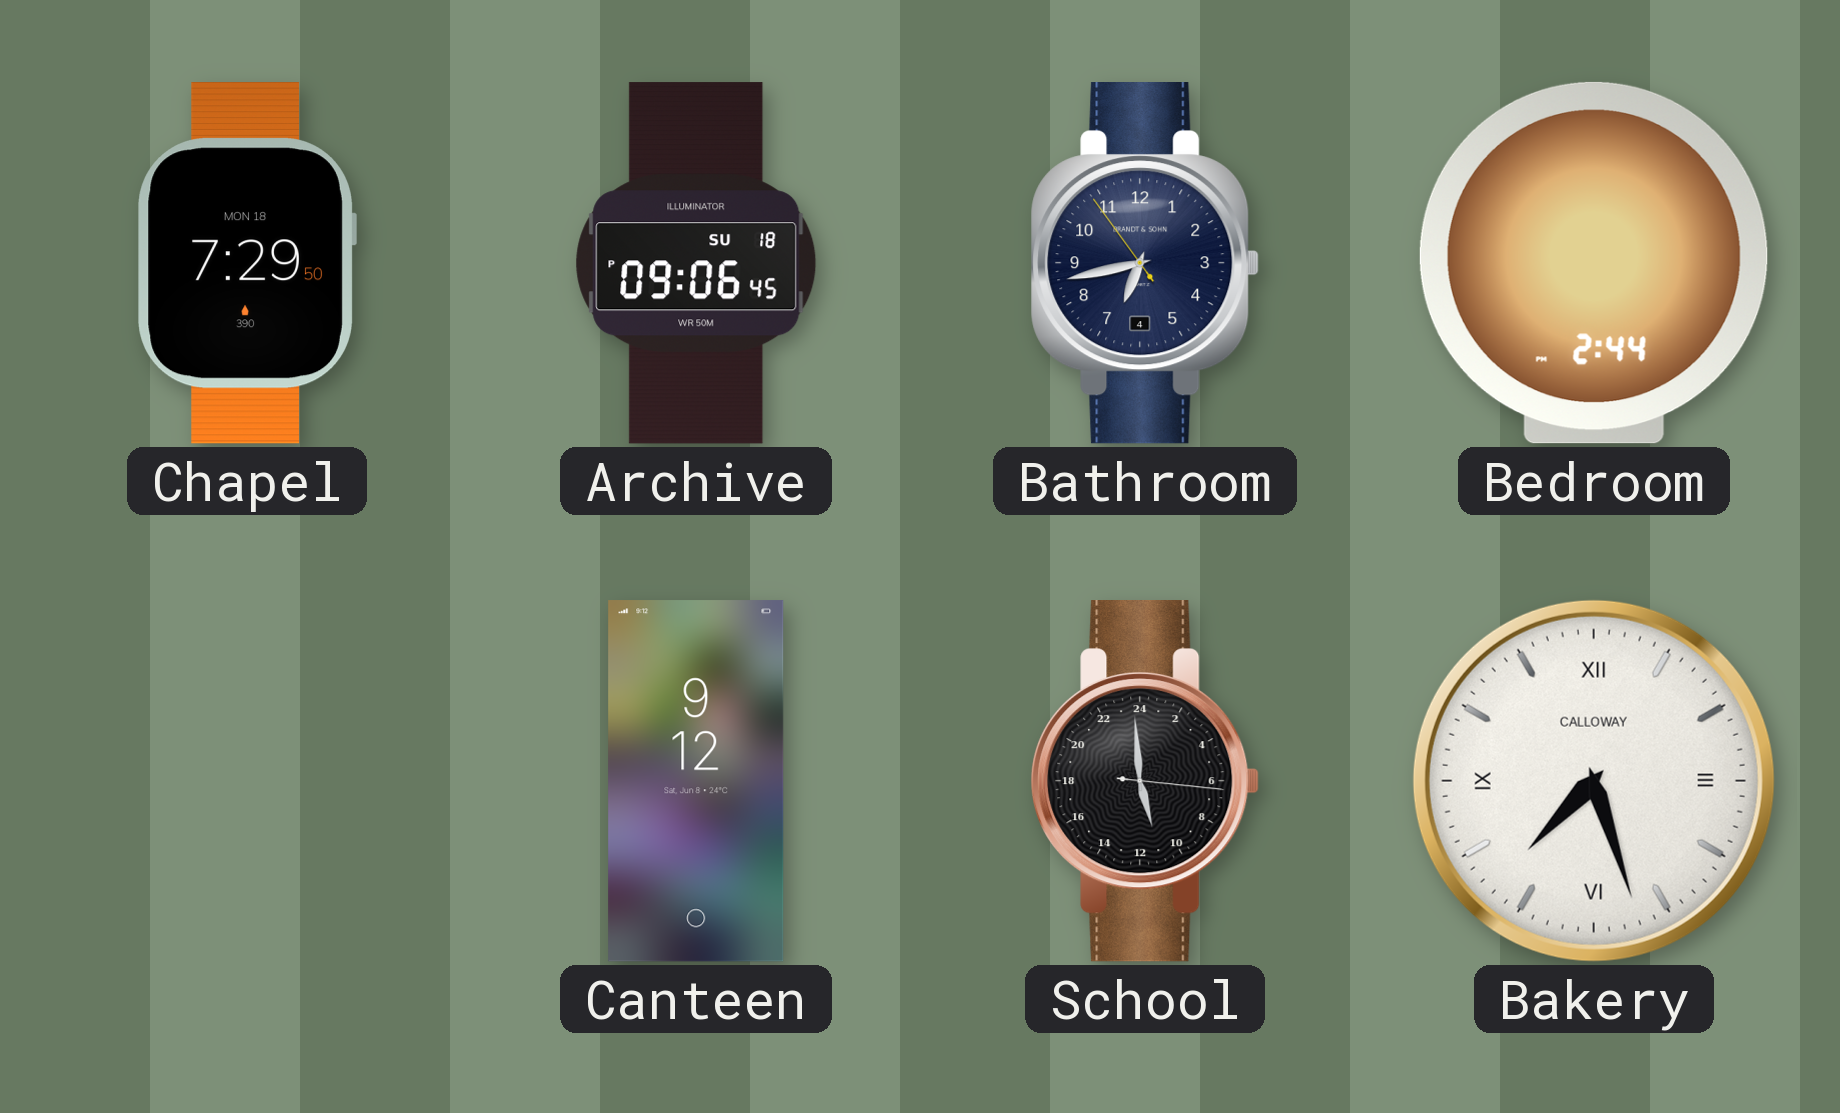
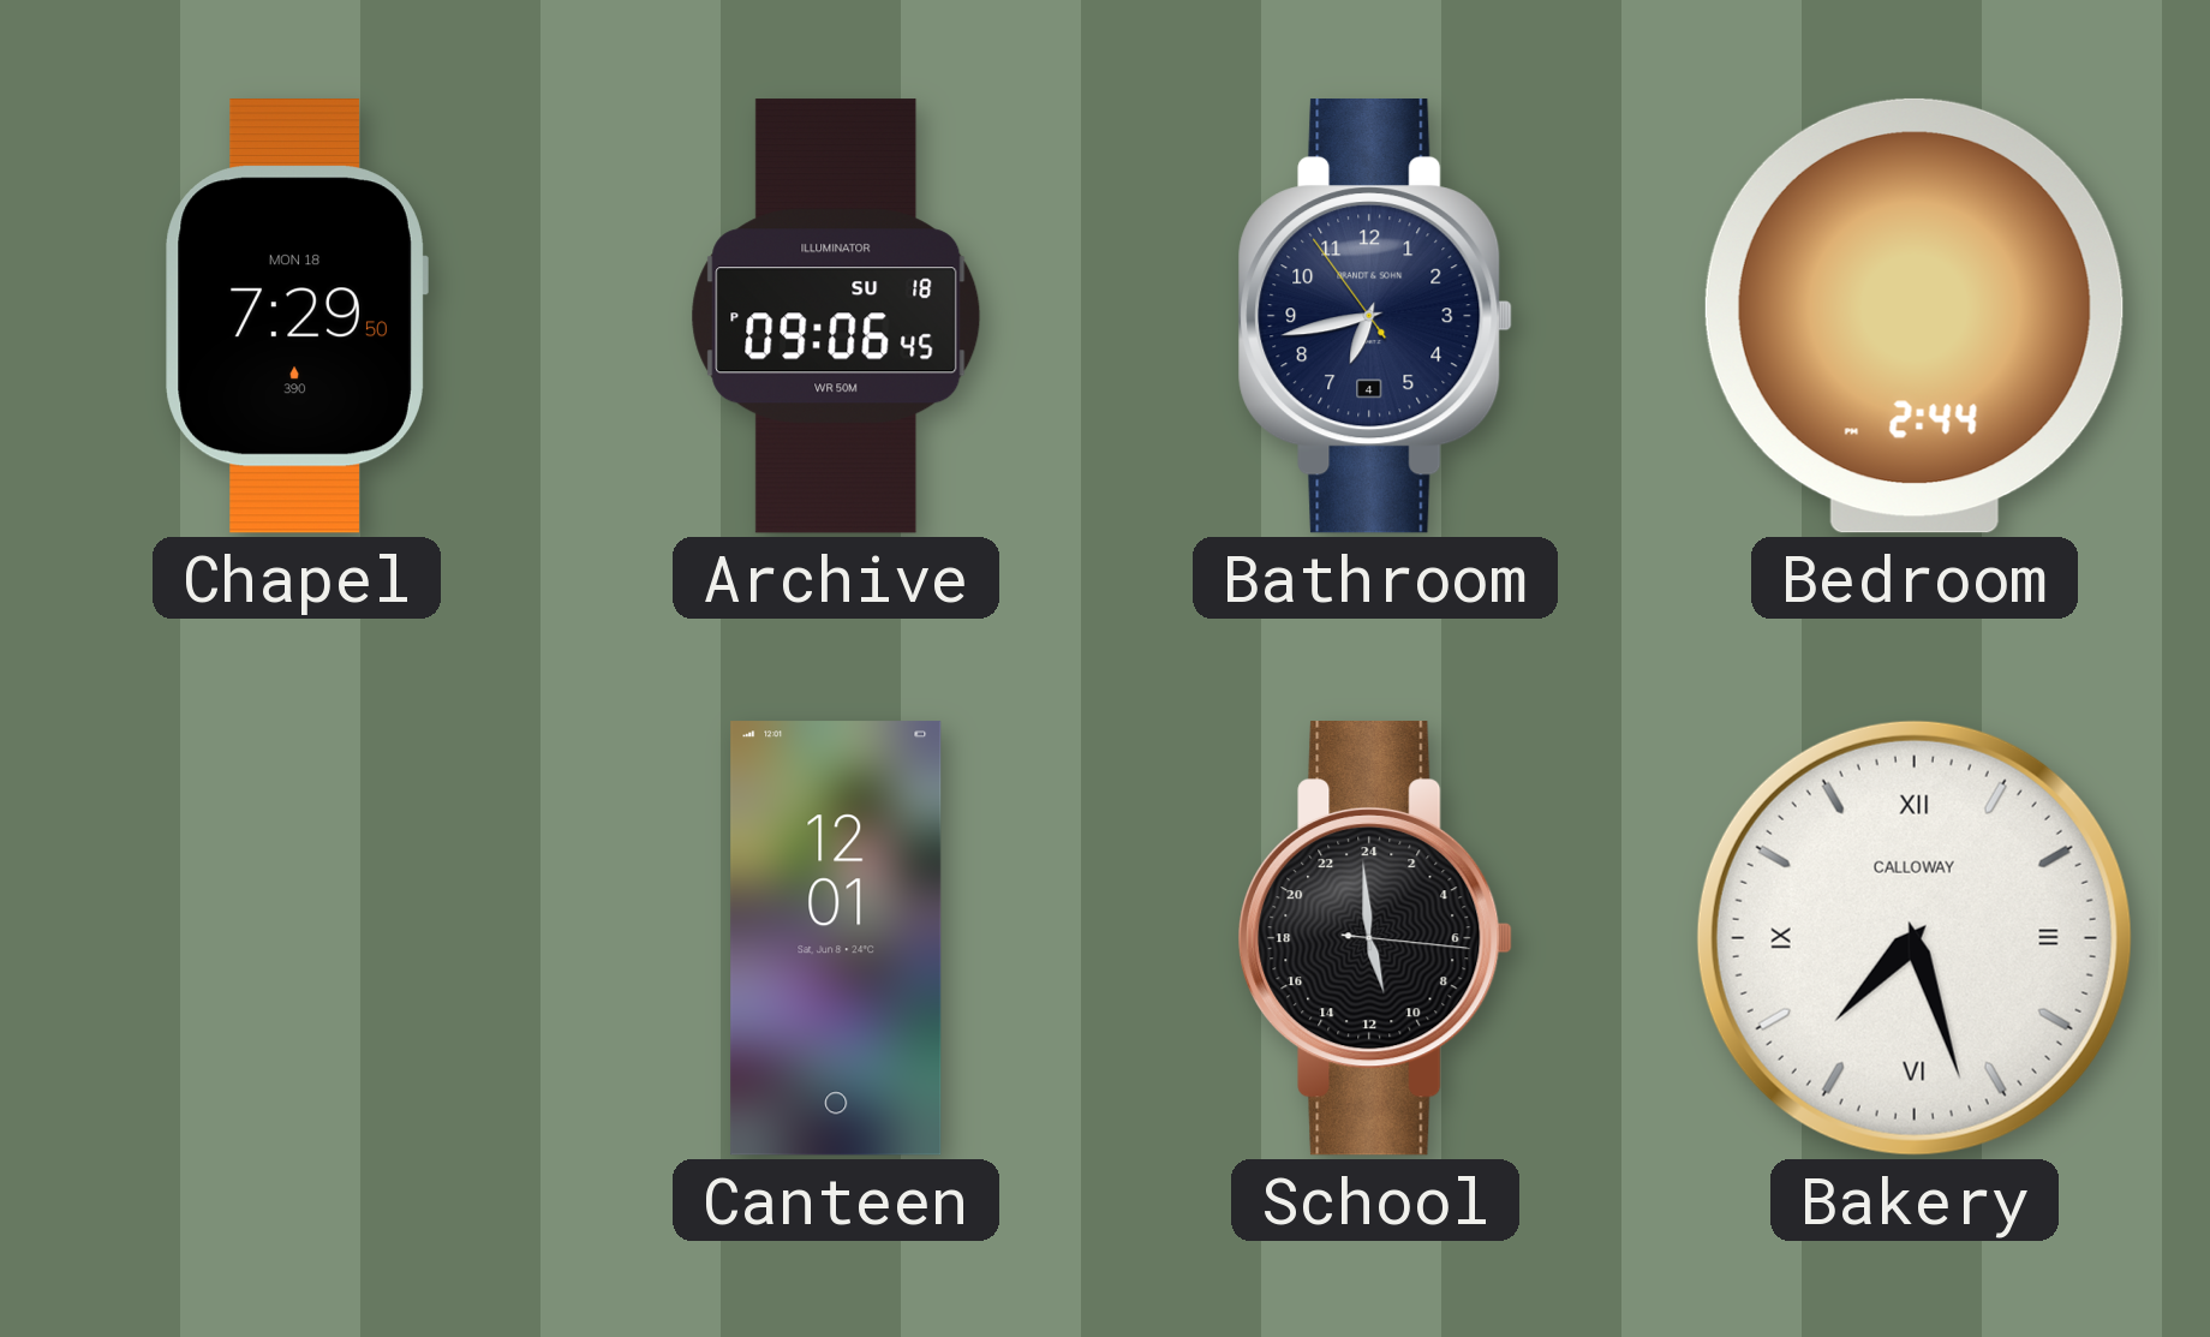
Canteen: 9:12 -> 12:01
